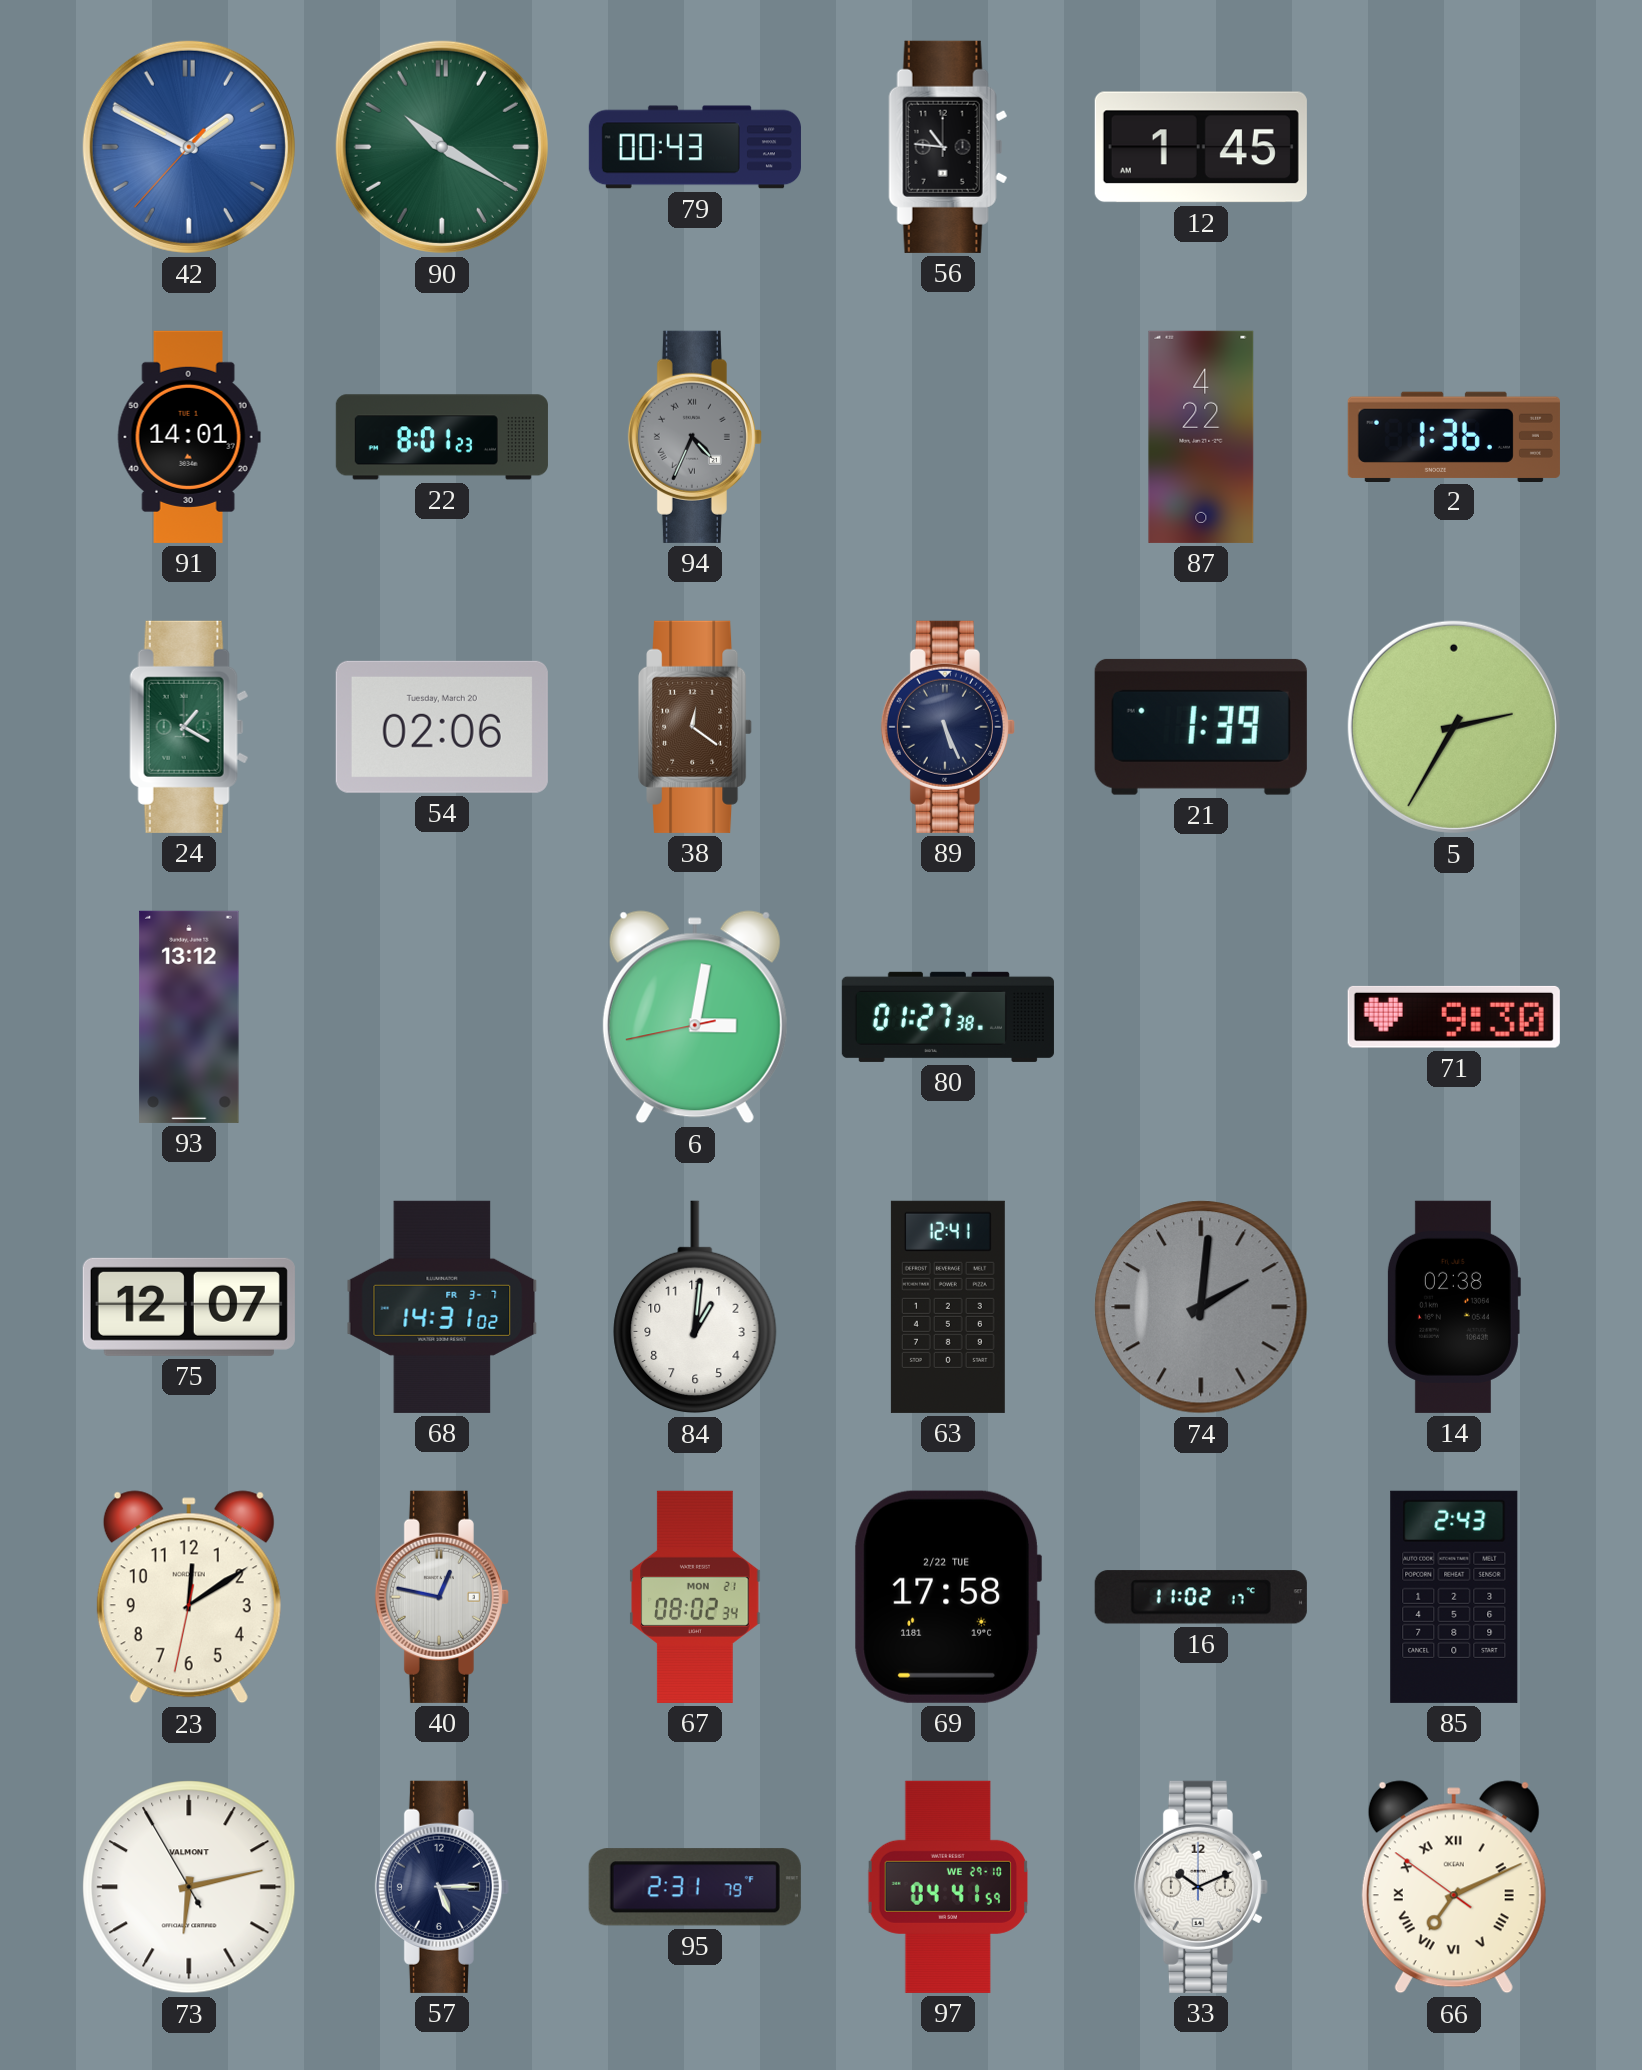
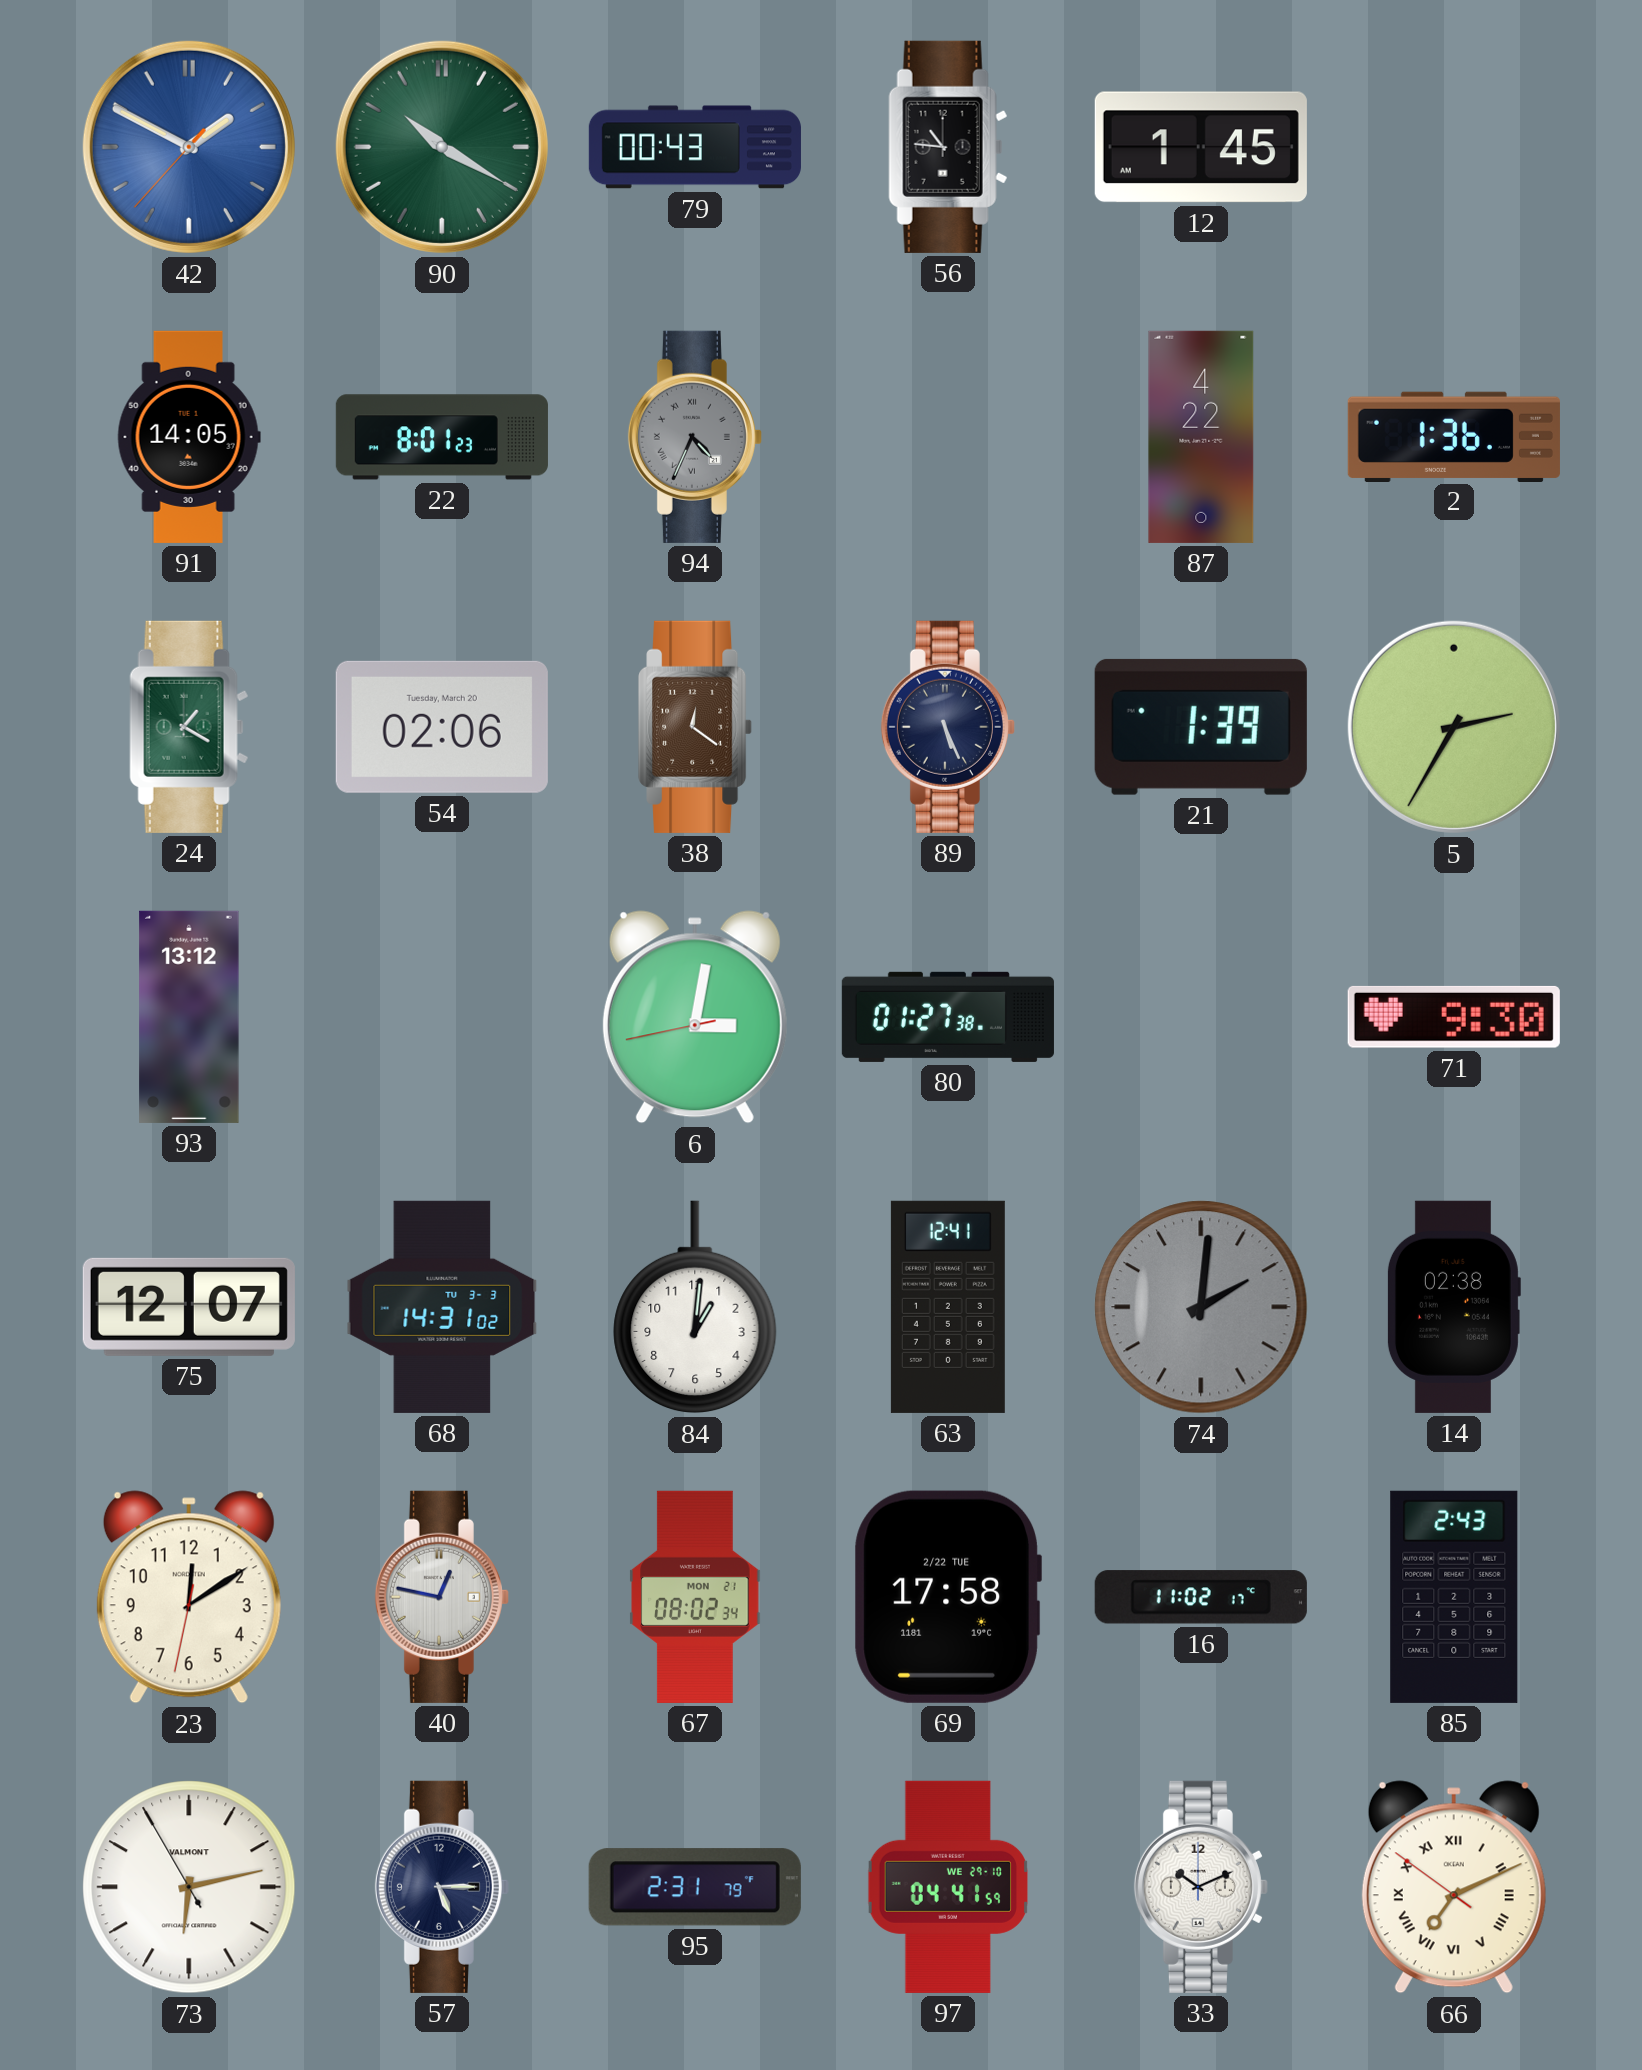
91: 14:01 -> 14:05
68 date: FR 3-7 -> TU 3-3
